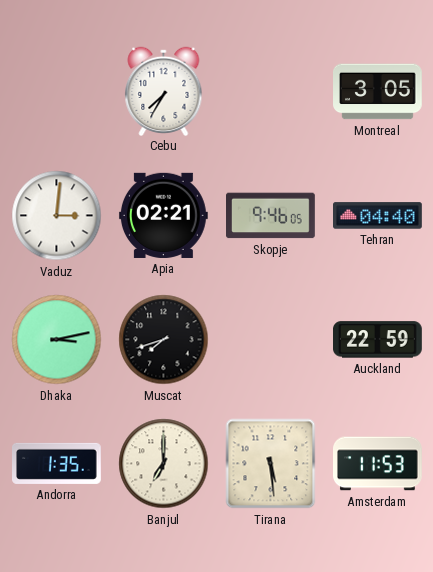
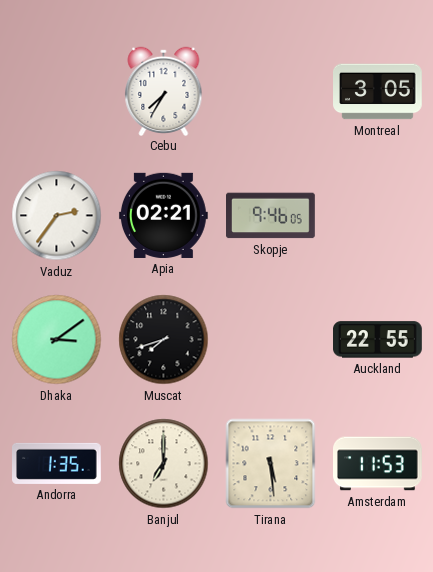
Vaduz: 3:01 -> 2:36
Tehran: 04:40 -> none
Dhaka: 3:13 -> 3:09
Auckland: 22:59 -> 22:55
